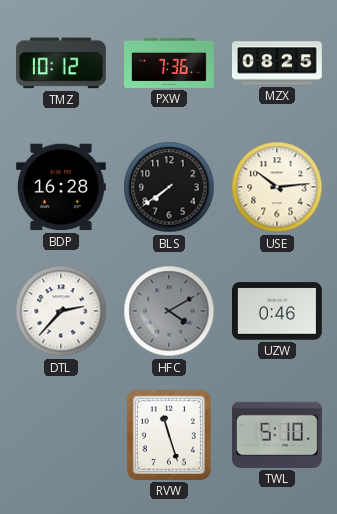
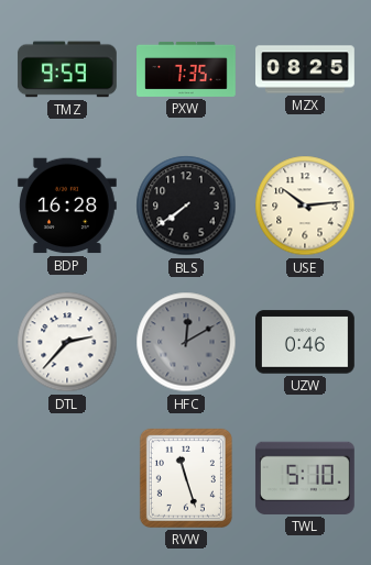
TMZ: 10:12 -> 9:59
PXW: 7:36 -> 7:35
HFC: 4:10 -> 12:10
